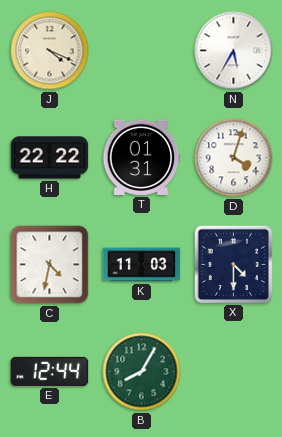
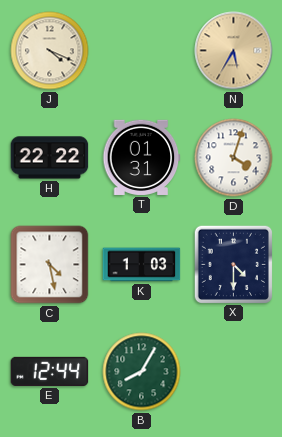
N dial: white -> champagne
C: 4:32 -> 4:28
K: 11:03 -> 1:03
